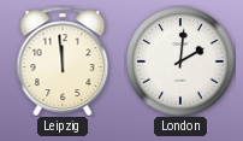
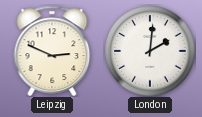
Leipzig: 11:59 -> 2:49
